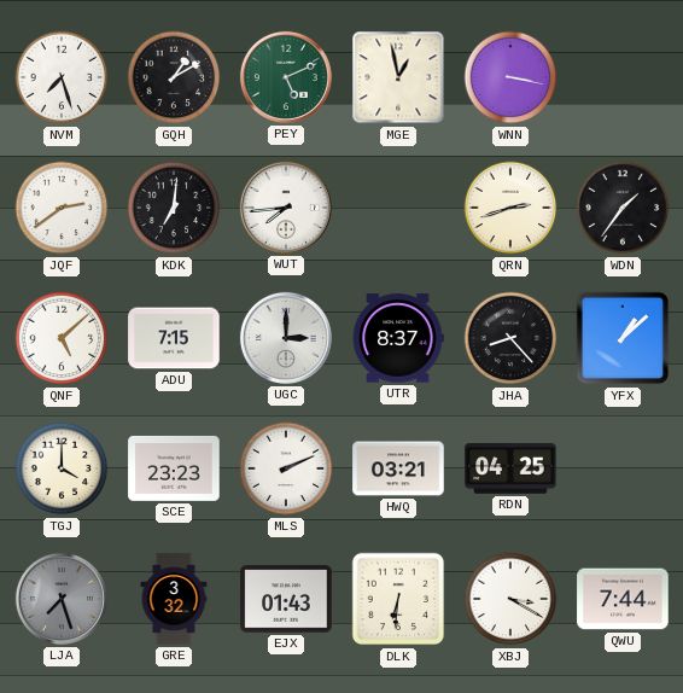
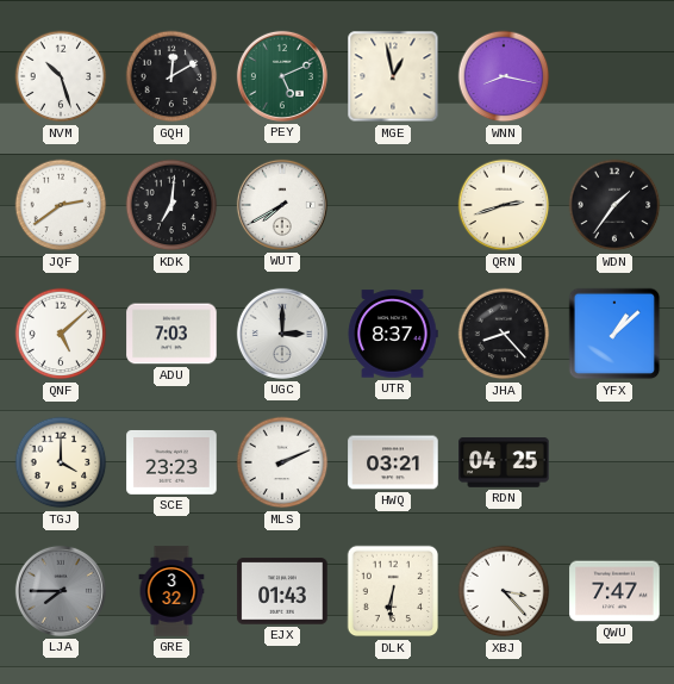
NVM: 7:27 -> 10:27
GQH: 1:10 -> 12:10
WNN: 3:17 -> 8:17
WUT: 7:44 -> 7:40
ADU: 7:15 -> 7:03
LJA: 7:27 -> 7:45
XBJ: 3:20 -> 3:23
QWU: 7:44 -> 7:47
